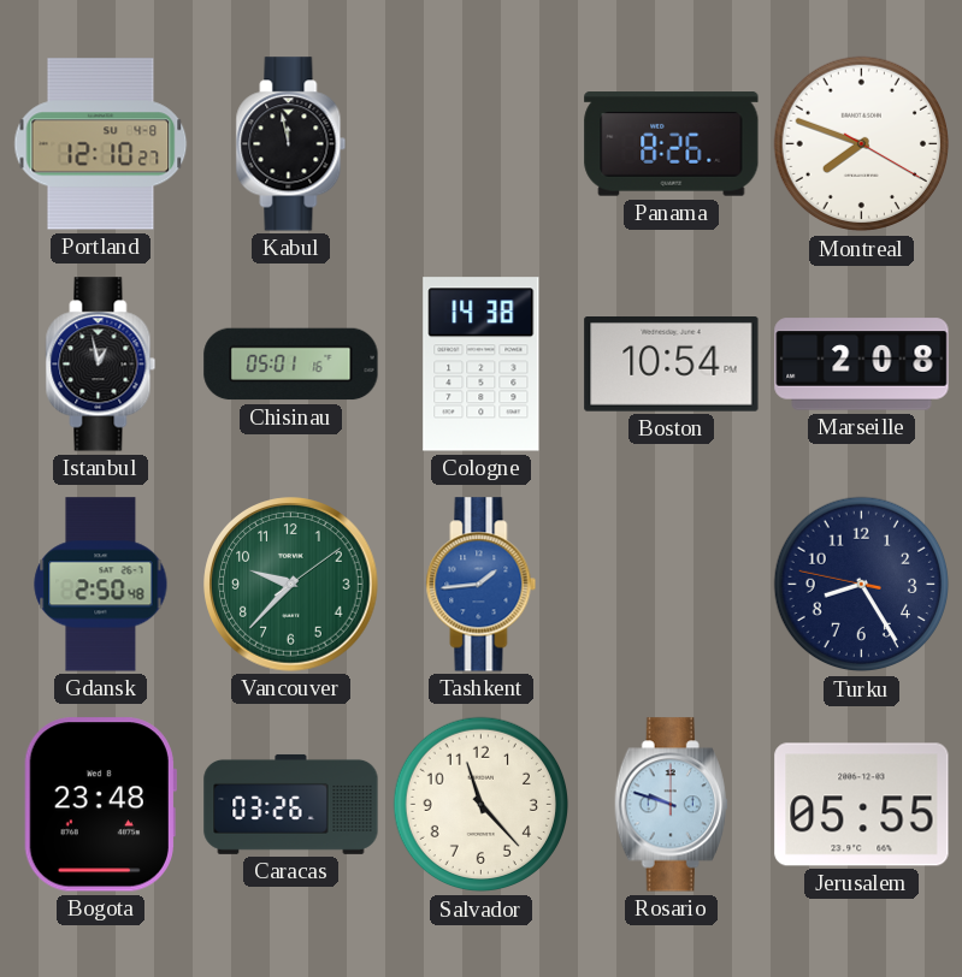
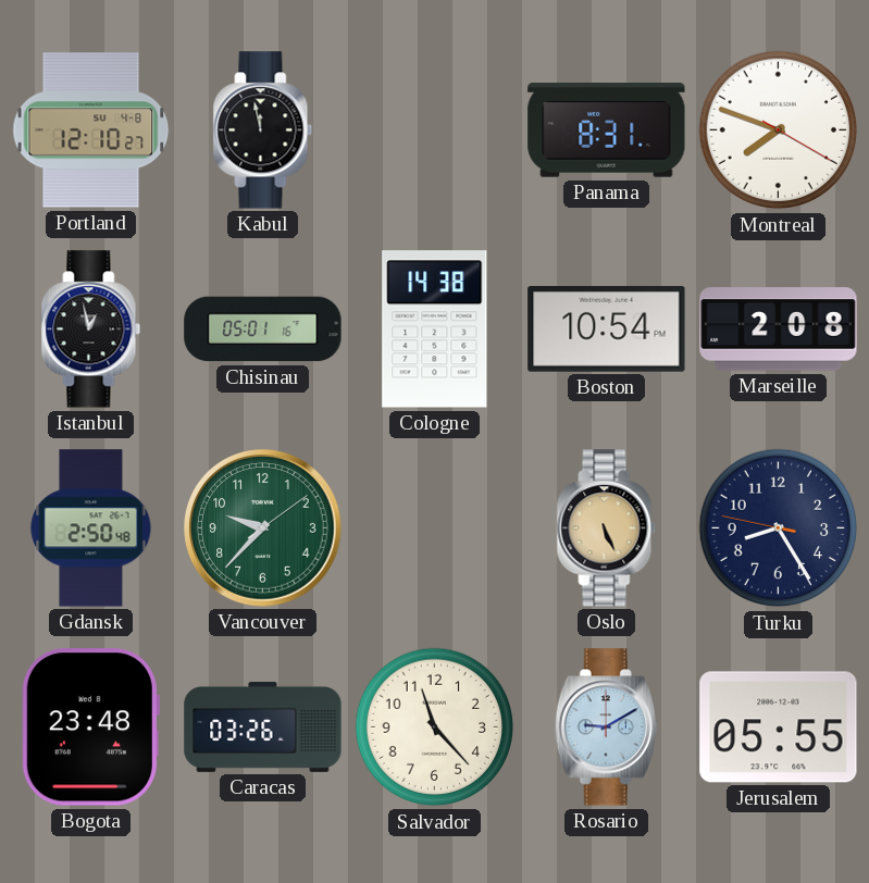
Panama: 8:26 -> 8:31
Tashkent: 1:44 -> none
Oslo: none -> 5:26
Rosario: 9:48 -> 9:10
